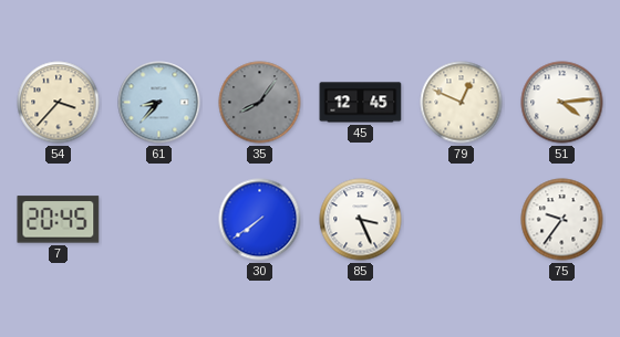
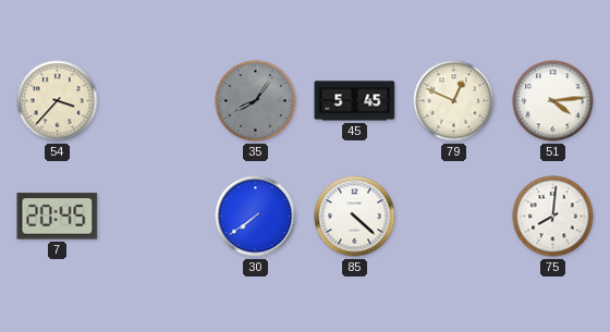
61: 8:37 -> none
45: 12:45 -> 5:45
85: 3:26 -> 4:22
75: 9:36 -> 8:01
